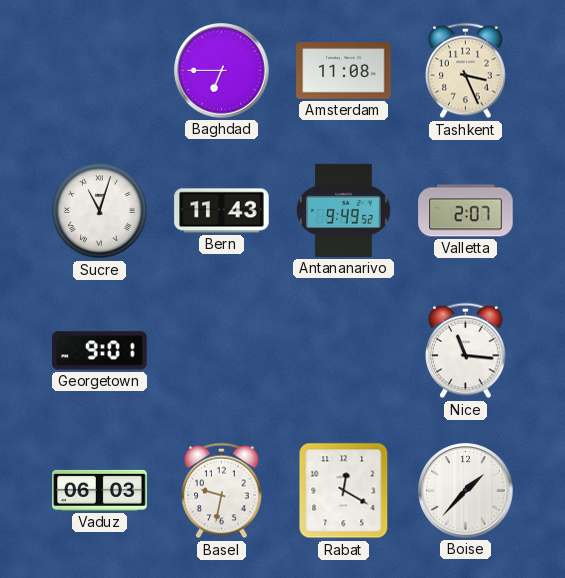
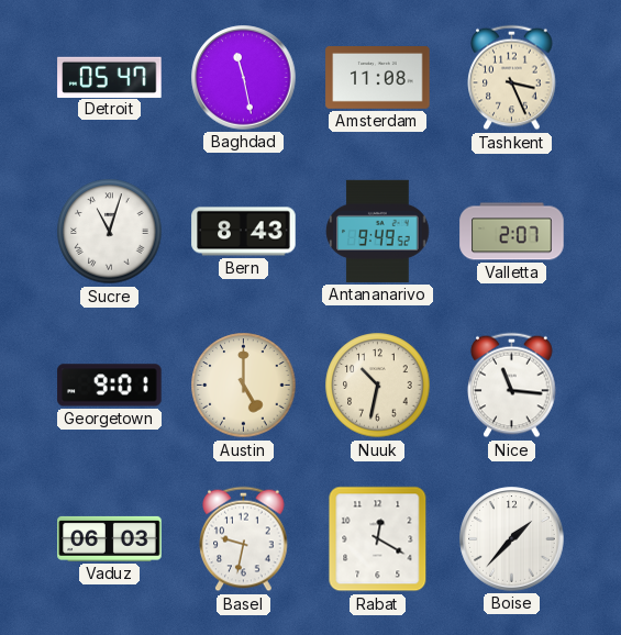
Detroit: none -> 05:47
Baghdad: 6:45 -> 11:28
Bern: 11:43 -> 8:43
Austin: none -> 5:00
Nuuk: none -> 10:32
